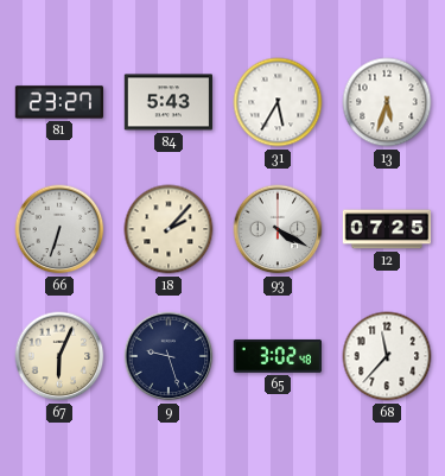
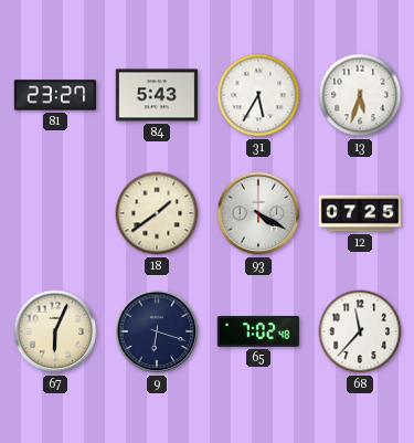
66: 6:33 -> none
18: 2:07 -> 1:39
9: 9:27 -> 6:18
65: 3:02 -> 7:02
